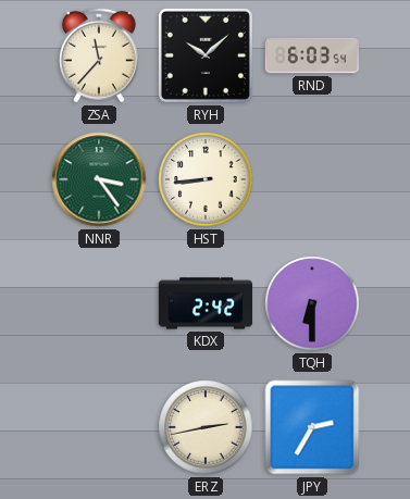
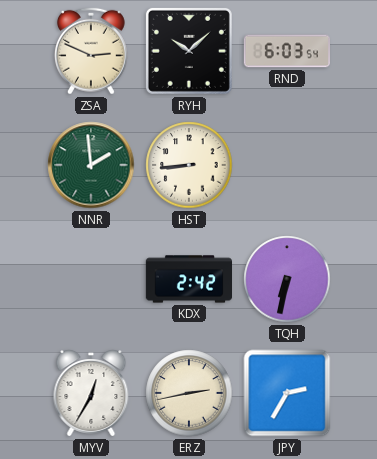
ZSA: 11:37 -> 2:49
NNR: 3:24 -> 1:59
TQH: 6:30 -> 6:32
MYV: none -> 12:35
